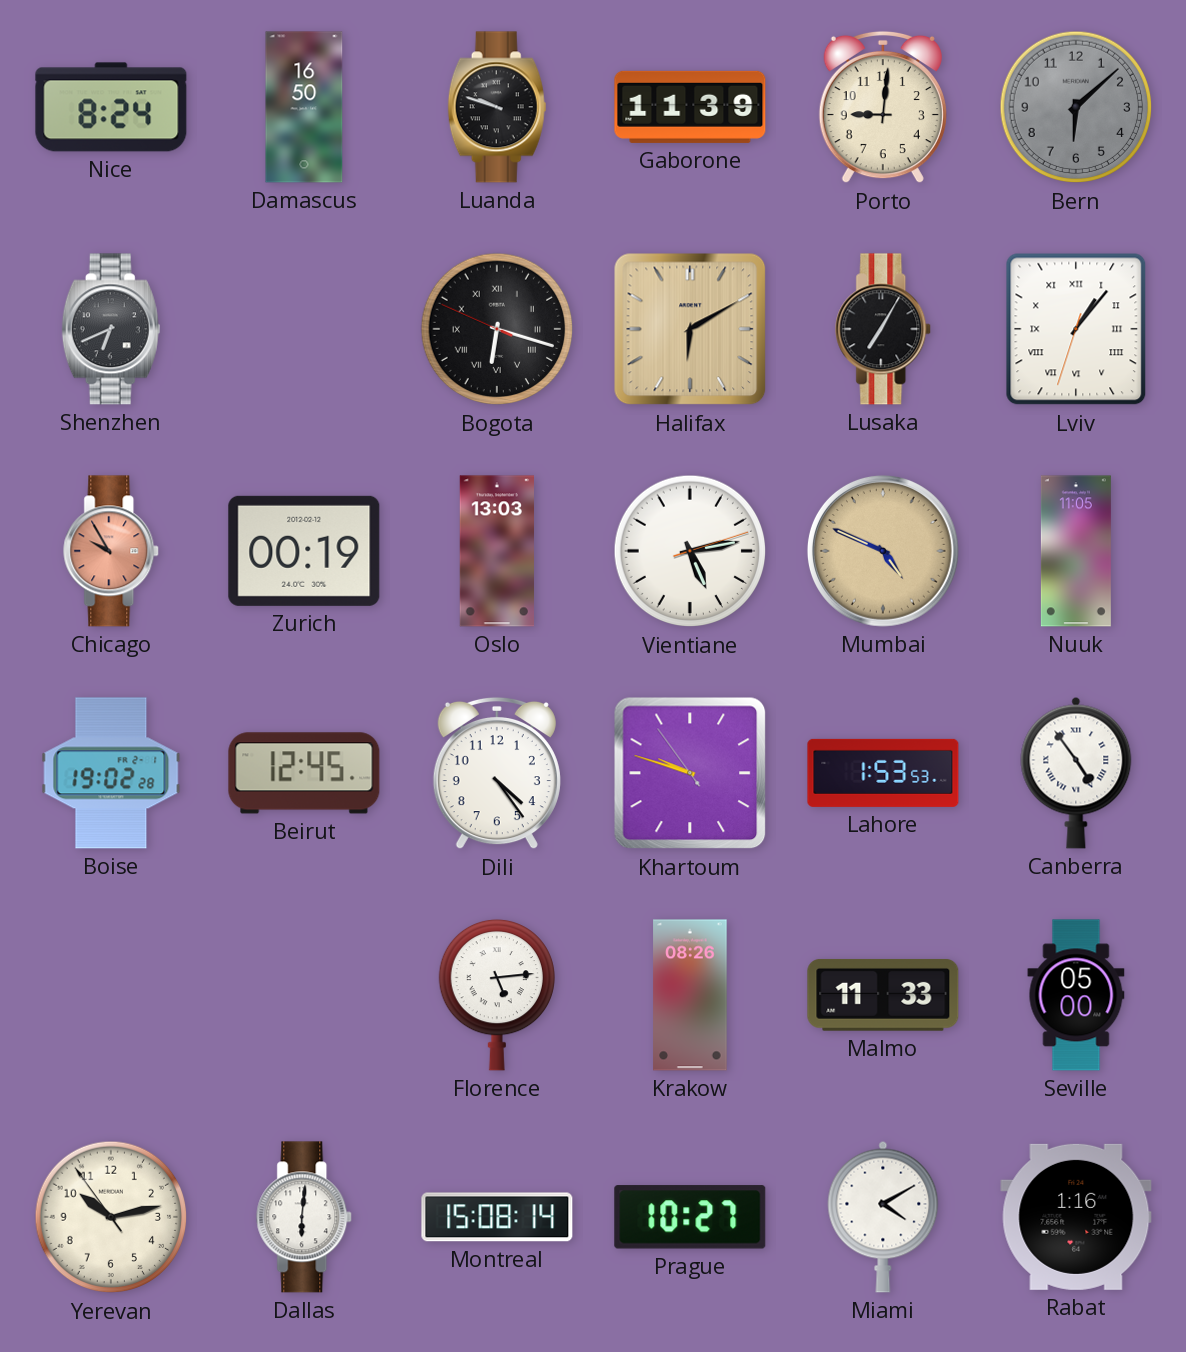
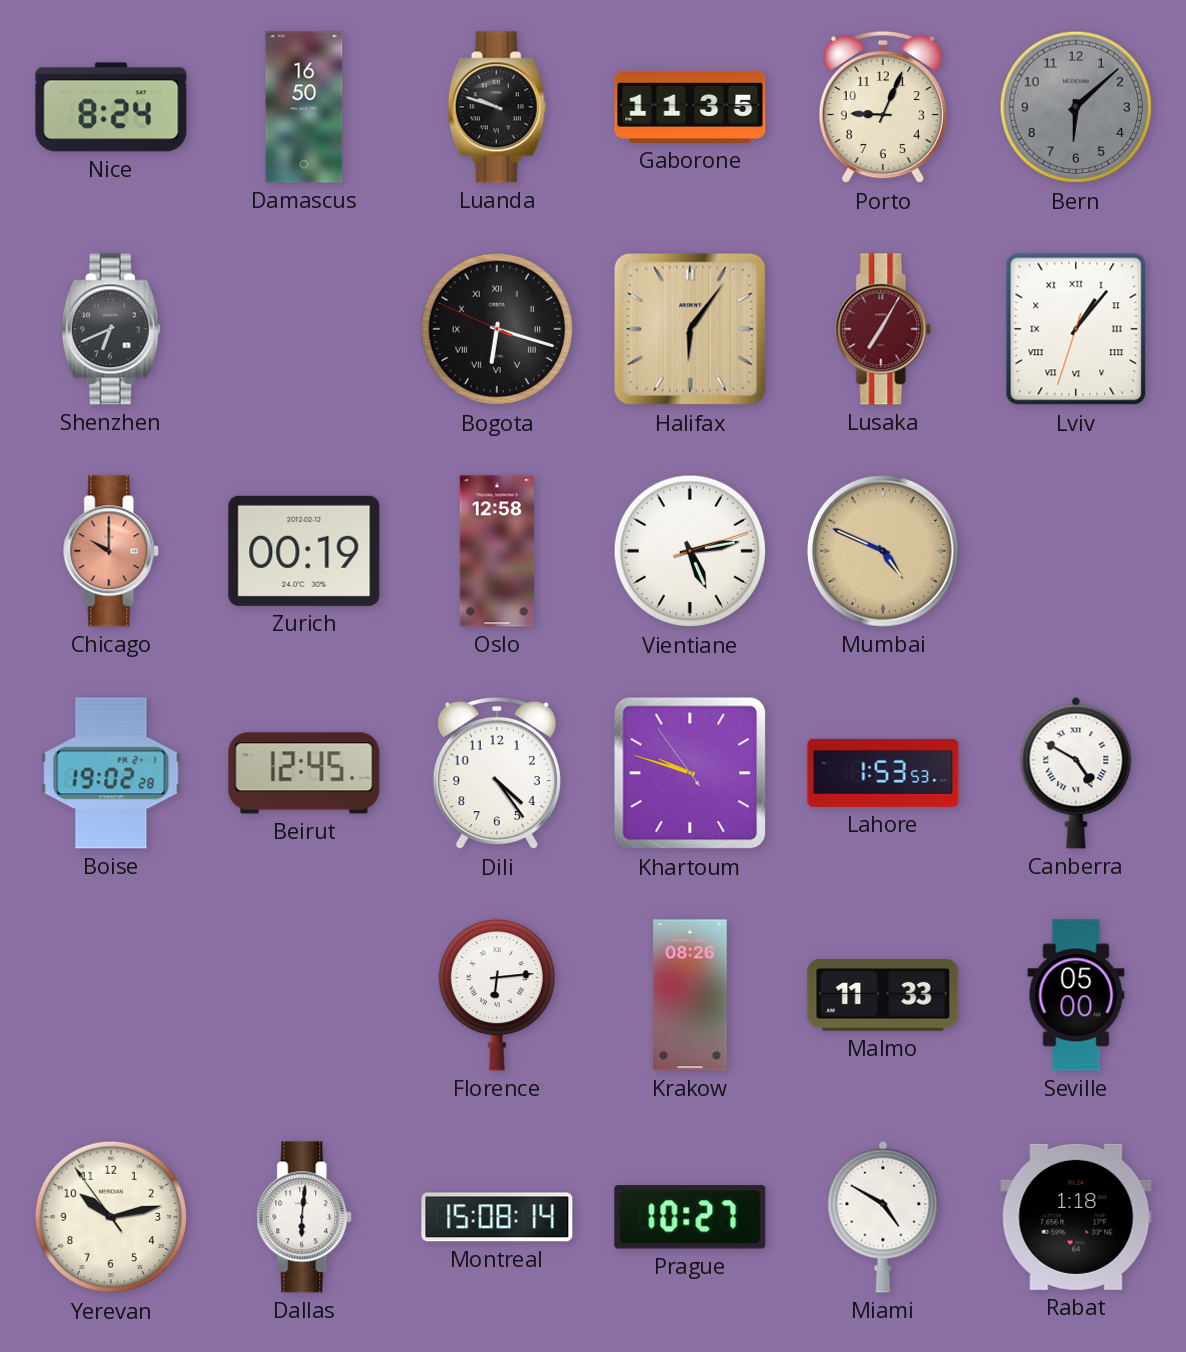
Gaborone: 11:39 -> 11:35
Porto: 9:01 -> 9:04
Halifax: 6:10 -> 6:06
Lusaka dial: black -> burgundy
Chicago: 9:55 -> 10:00
Oslo: 13:03 -> 12:58
Nuuk: 11:05 -> none
Canberra: 4:54 -> 4:50
Florence: 5:14 -> 6:14
Miami: 4:10 -> 4:50
Rabat: 1:16 -> 1:18
